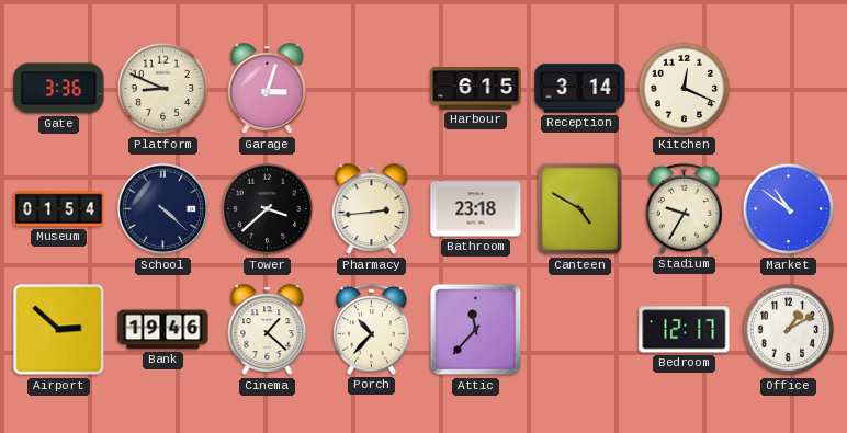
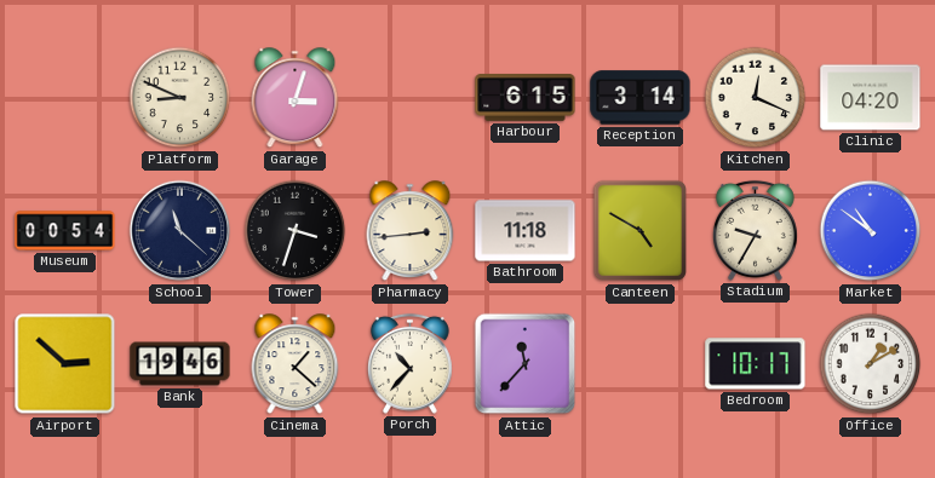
Gate: 3:36 -> none
Clinic: none -> 04:20
Museum: 01:54 -> 00:54
School: 4:22 -> 11:22
Tower: 3:38 -> 3:33
Bathroom: 23:18 -> 11:18
Bedroom: 12:17 -> 10:17
